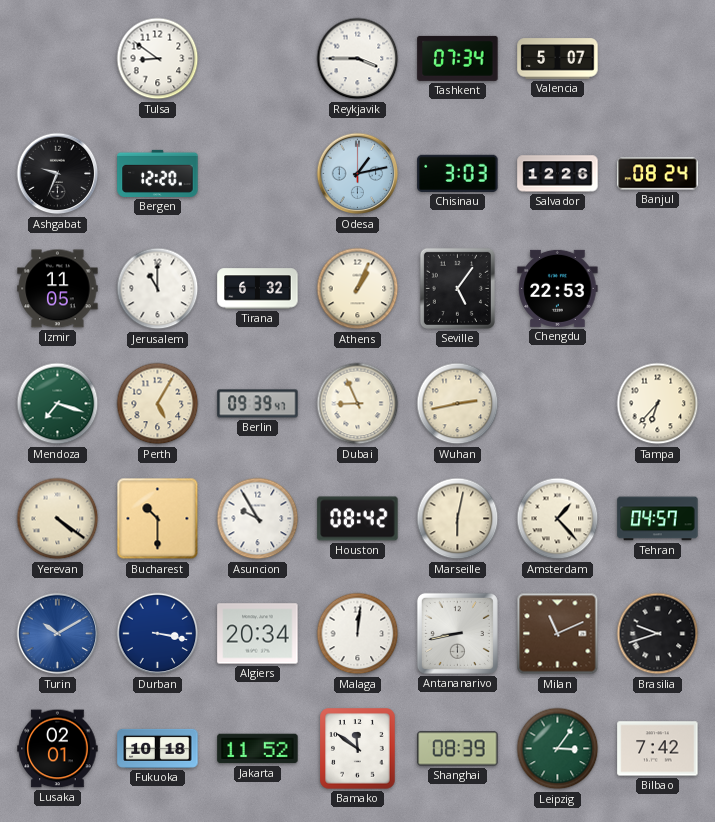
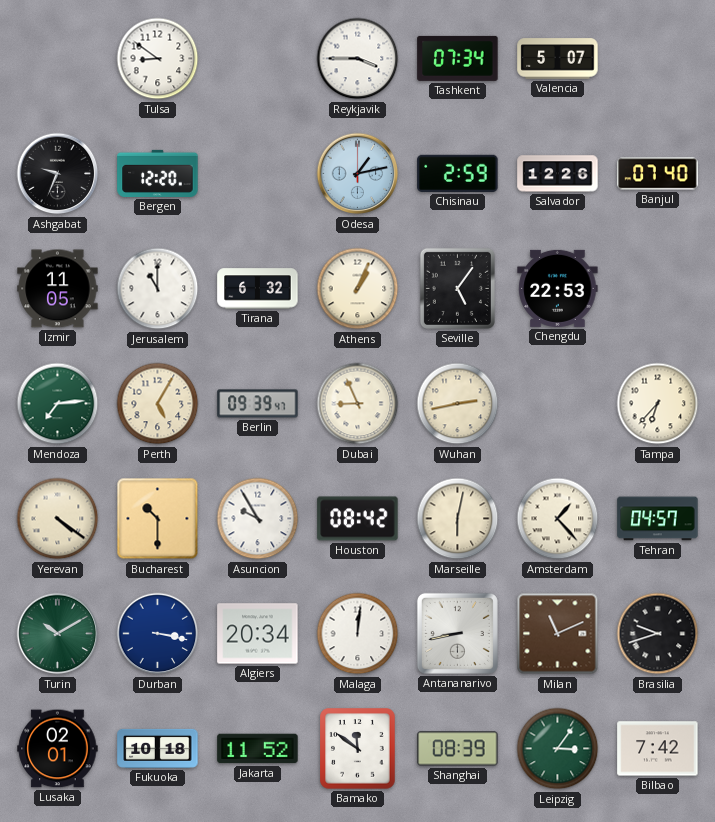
Chisinau: 3:03 -> 2:59
Banjul: 08:24 -> 07:40
Mendoza: 7:18 -> 7:14
Turin dial: blue -> green
